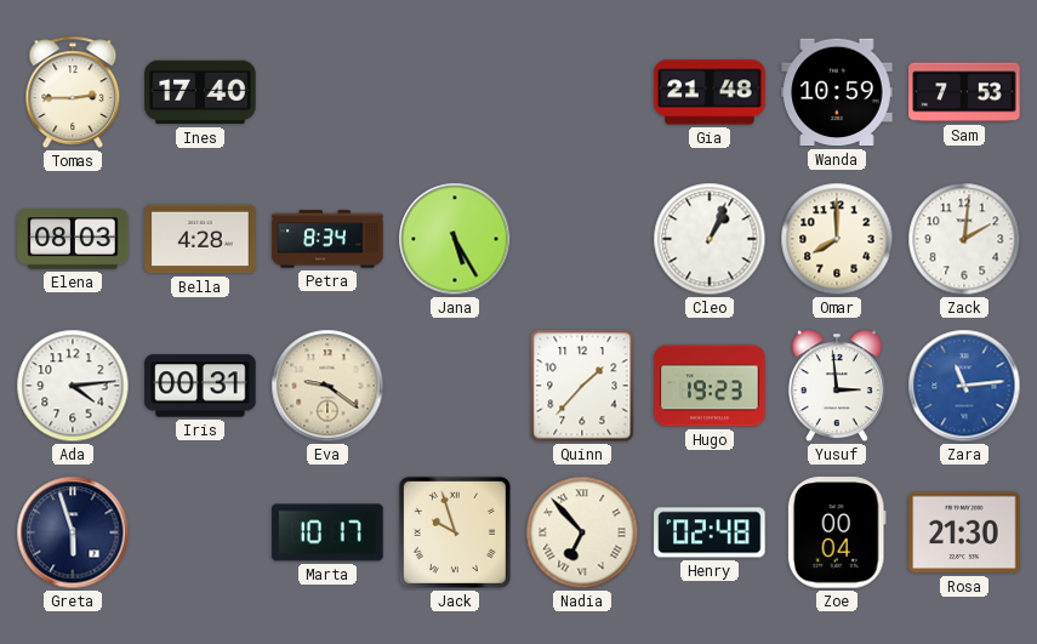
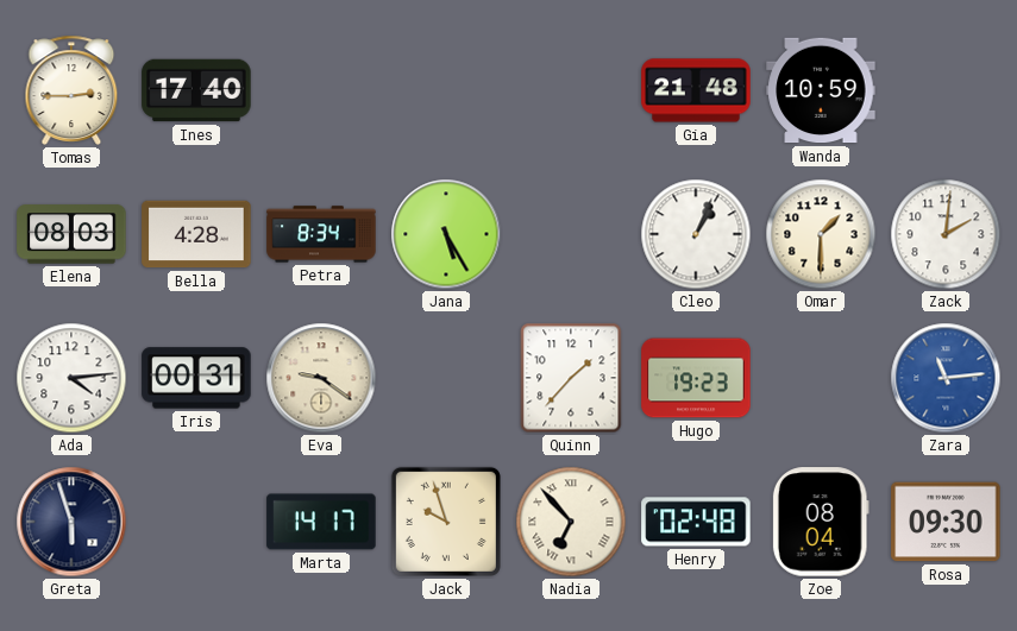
Sam: 7:53 -> none
Omar: 8:00 -> 1:30
Yusuf: 2:59 -> none
Marta: 10:17 -> 14:17
Zoe: 00:04 -> 08:04
Rosa: 21:30 -> 09:30
